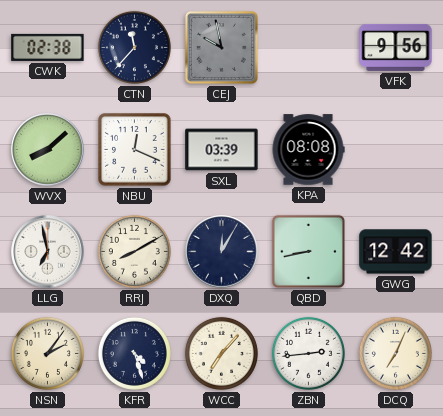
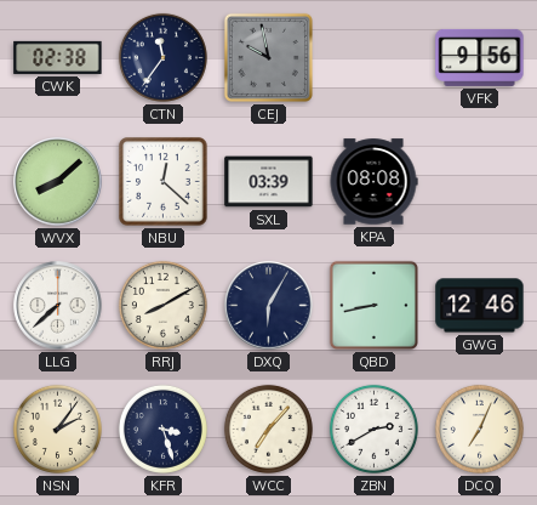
CTN: 11:37 -> 11:36
NBU: 12:19 -> 12:22
LLG: 6:58 -> 7:38
DXQ: 12:05 -> 6:05
GWG: 12:42 -> 12:46
KFR: 4:27 -> 3:27
ZBN: 2:44 -> 2:40
